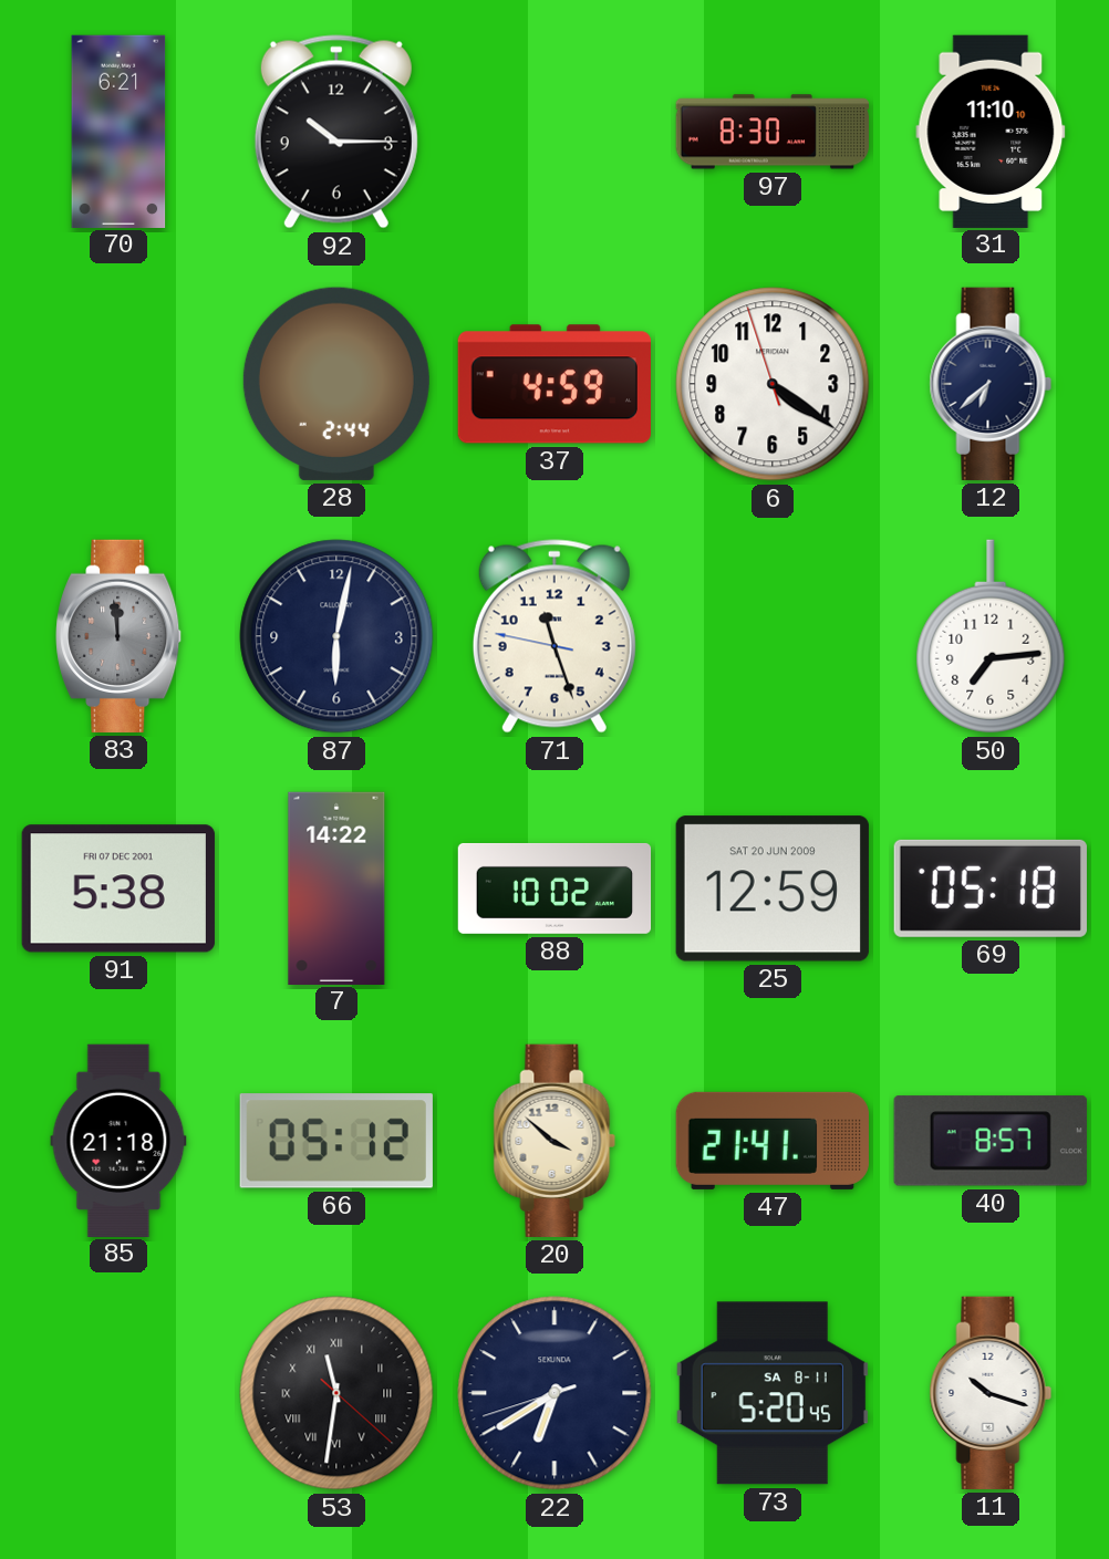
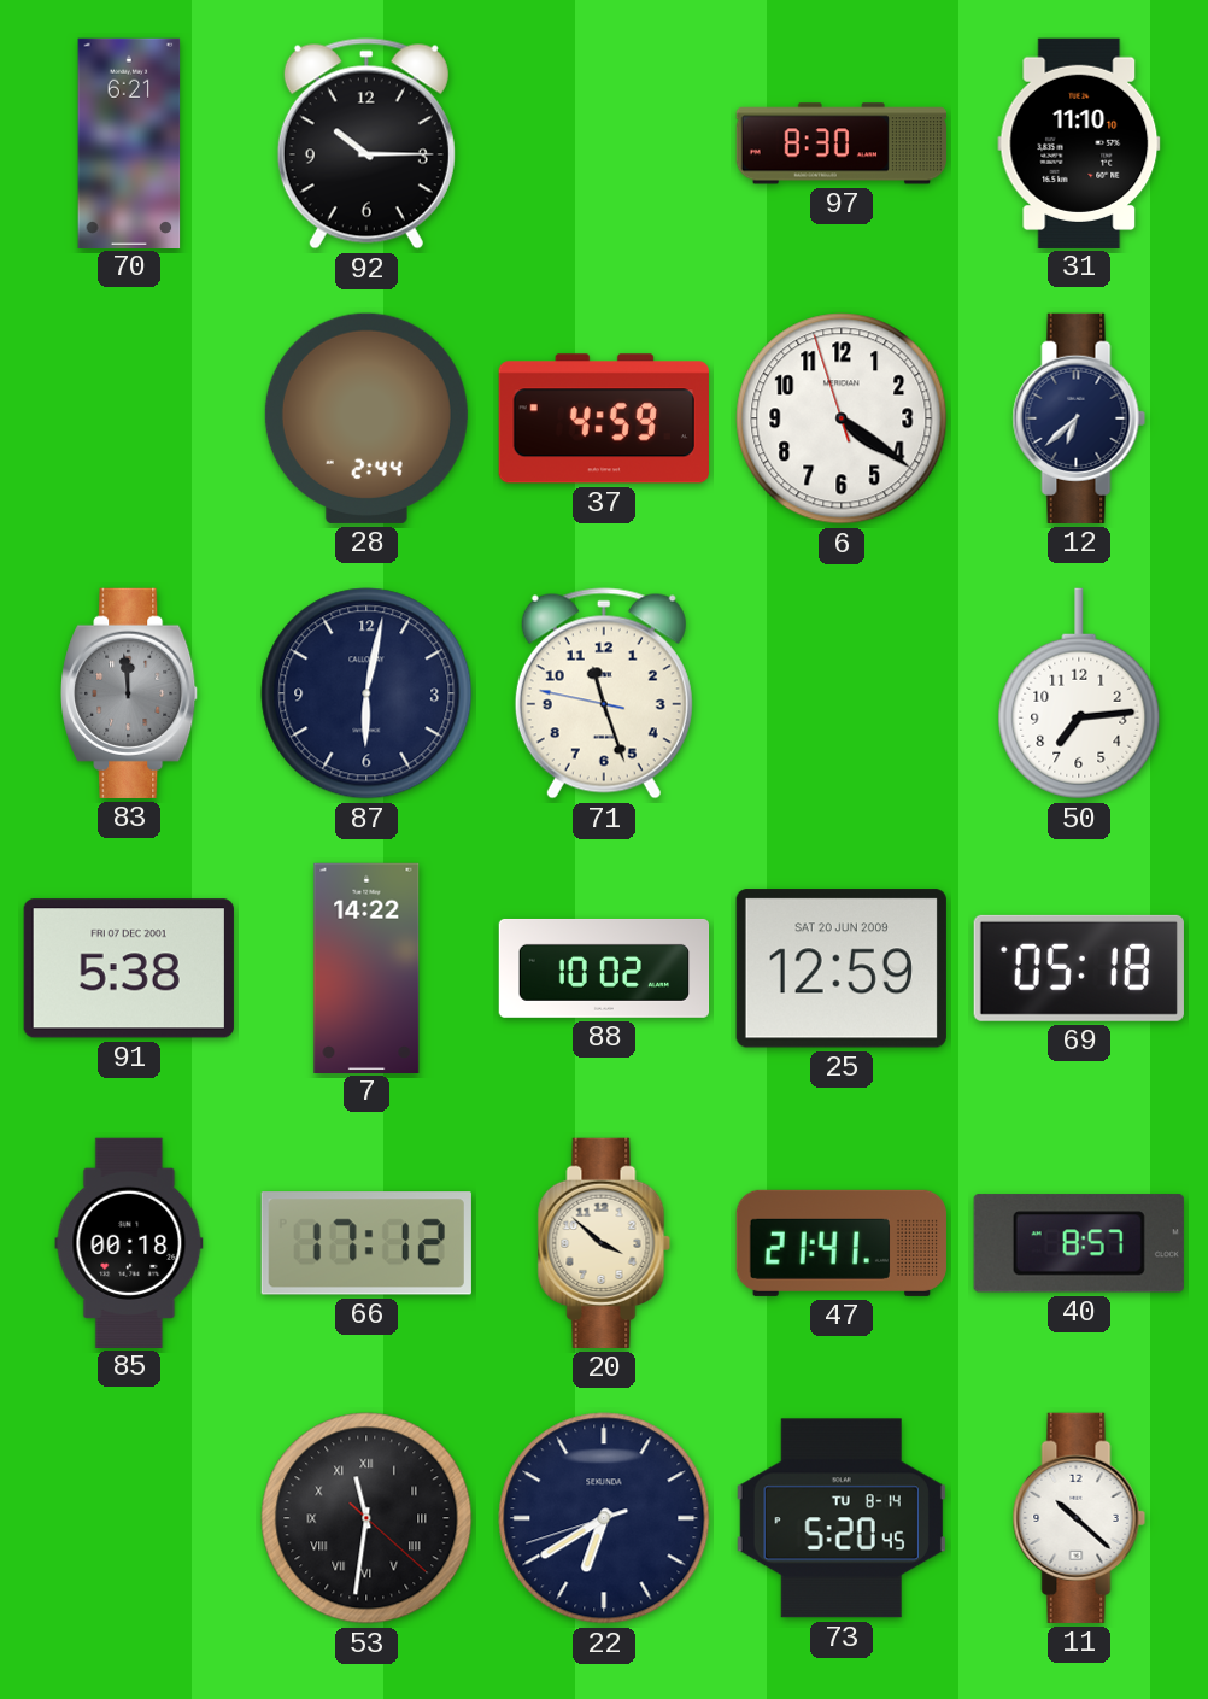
85: 21:18 -> 00:18
66: 05:12 -> 17:12
73 date: SA 8-11 -> TU 8-14
11: 10:18 -> 10:22
